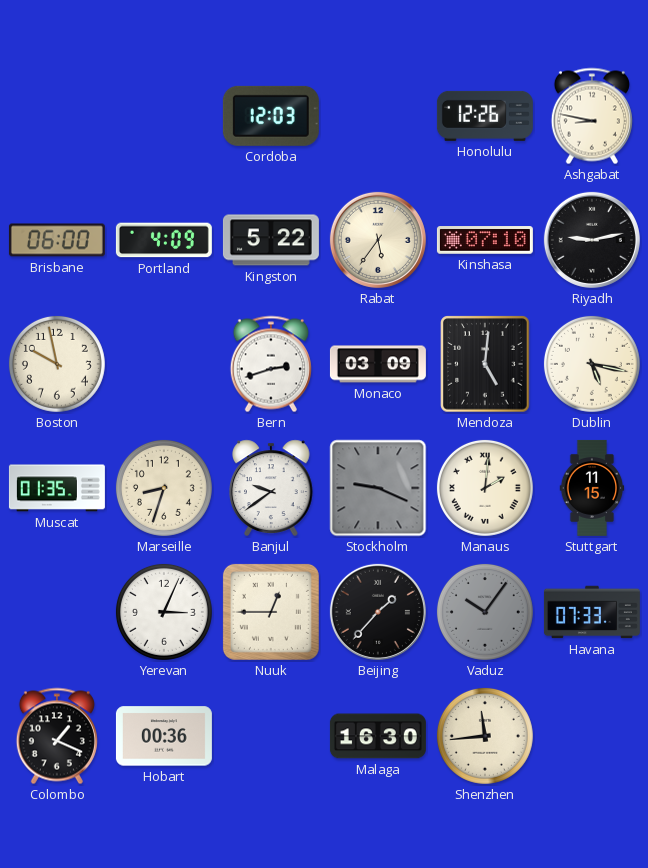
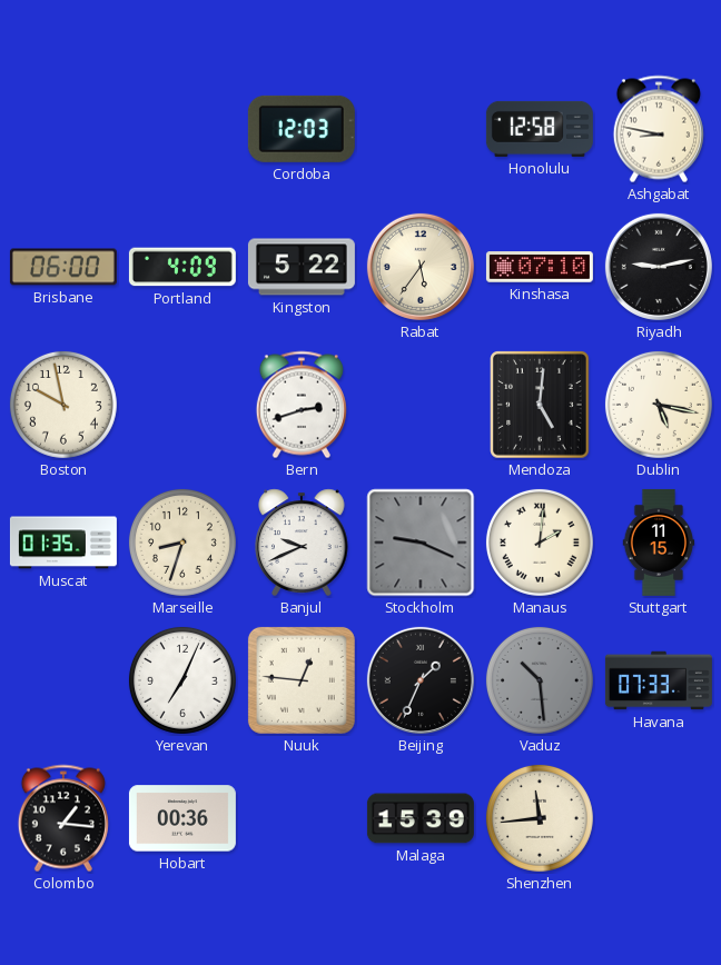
Honolulu: 12:26 -> 12:58
Monaco: 03:09 -> none
Banjul: 9:39 -> 9:41
Yerevan: 3:04 -> 7:04
Nuuk: 12:45 -> 12:46
Beijing: 1:37 -> 1:34
Vaduz: 10:06 -> 10:29
Colombo: 1:19 -> 1:16
Malaga: 16:30 -> 15:39
